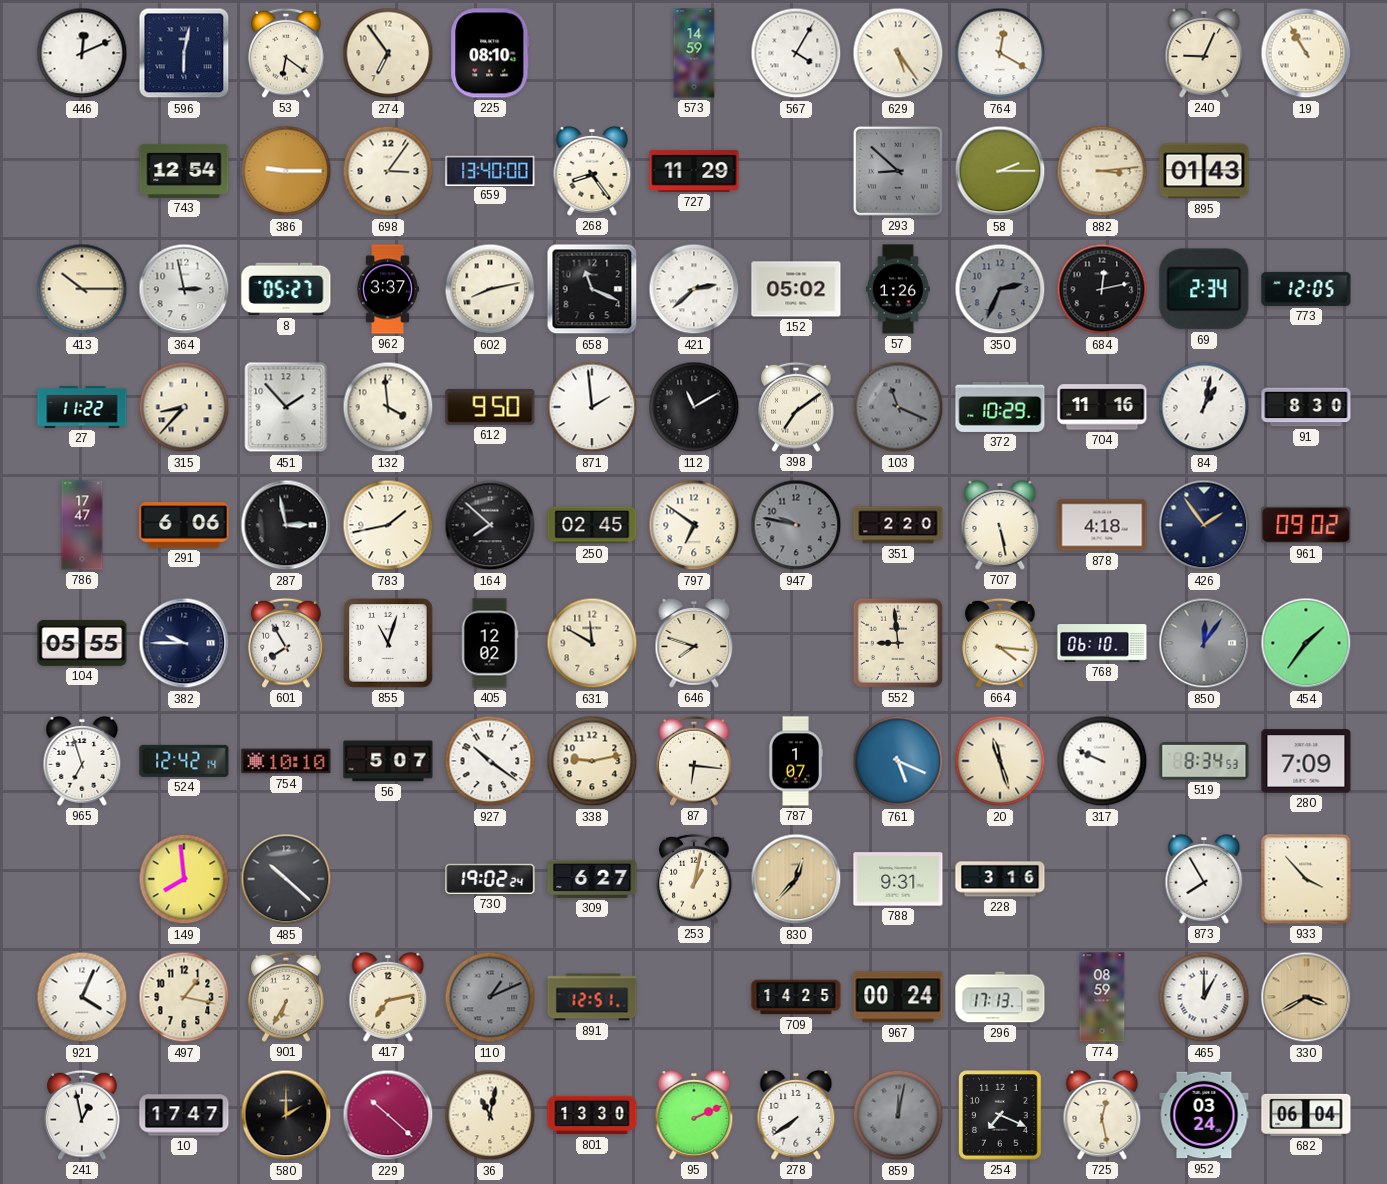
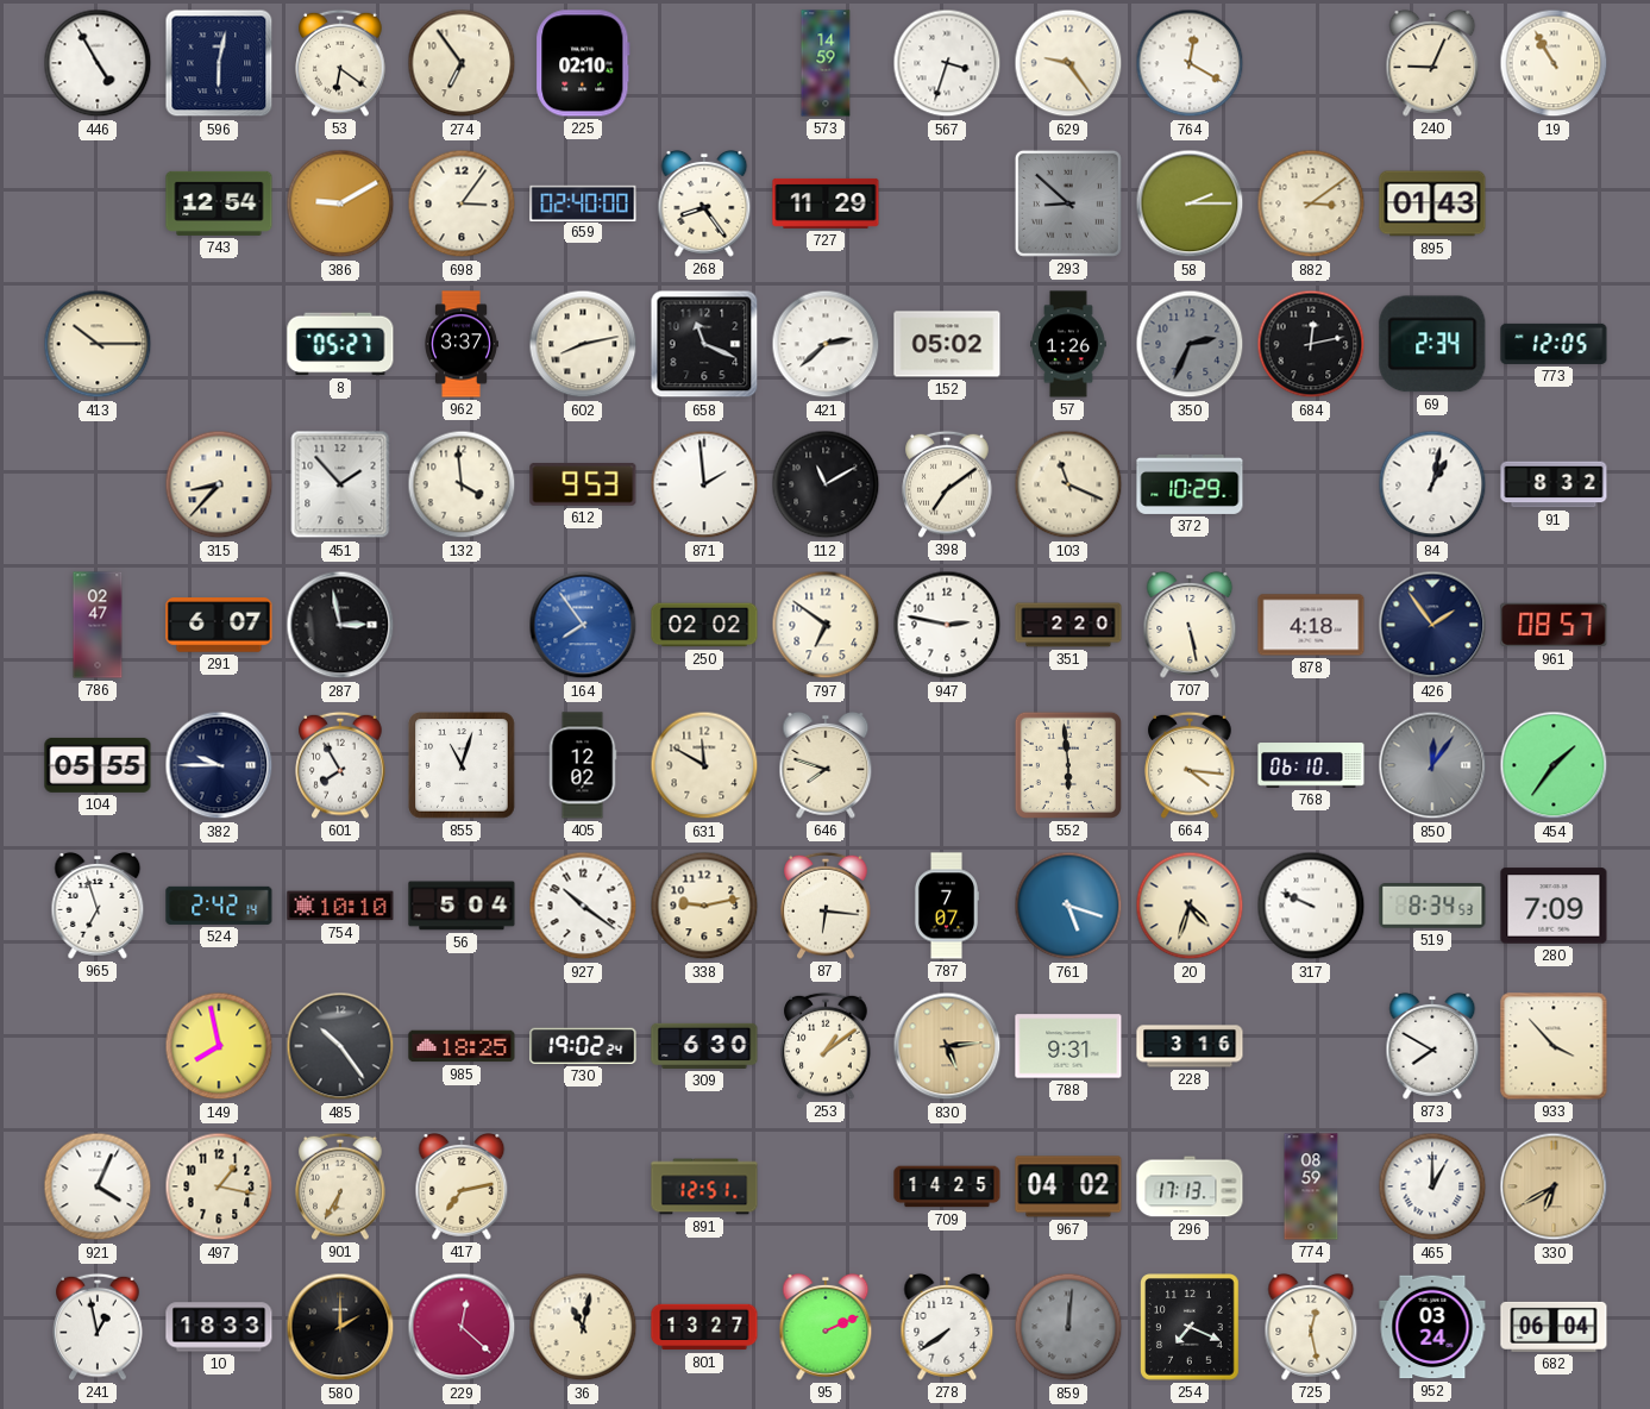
446: 12:11 -> 4:55
225: 08:10 -> 02:10
567: 4:05 -> 3:33
629: 5:24 -> 9:24
386: 9:15 -> 9:10
659: 13:40 -> 02:40
882: 3:14 -> 3:09
364: 2:58 -> none
27: 11:22 -> none
612: 9:50 -> 9:53
103 dial: grey -> cream
704: 11:16 -> none
91: 8:30 -> 8:32
786: 17:47 -> 02:47
291: 6:06 -> 6:07
783: 1:43 -> none
164: 7:52 -> 7:54
164 dial: black -> blue
250: 02:45 -> 02:02
947: 9:47 -> 2:47
947 dial: grey -> white
961: 09:02 -> 08:57
552: 8:59 -> 5:59
524: 12:42 -> 2:42
56: 5:07 -> 5:04
787: 1:07 -> 7:07
761: 5:19 -> 5:18
20: 11:27 -> 4:33
149: 7:59 -> 7:58
485: 10:22 -> 10:24
985: none -> 18:25
309: 6:27 -> 6:30
253: 1:02 -> 1:09
830: 12:37 -> 5:14
873: 7:55 -> 7:50
110: 1:11 -> none
967: 00:24 -> 04:02
330: 3:40 -> 6:40
10: 17:47 -> 18:33
229: 10:22 -> 12:22
801: 13:30 -> 13:27
859: 12:02 -> 12:01
